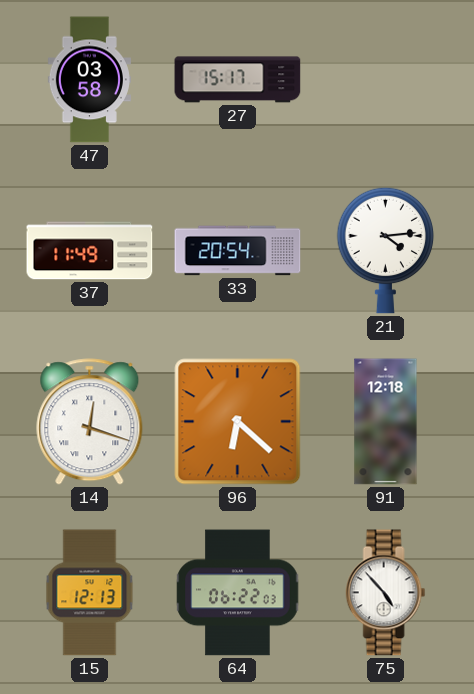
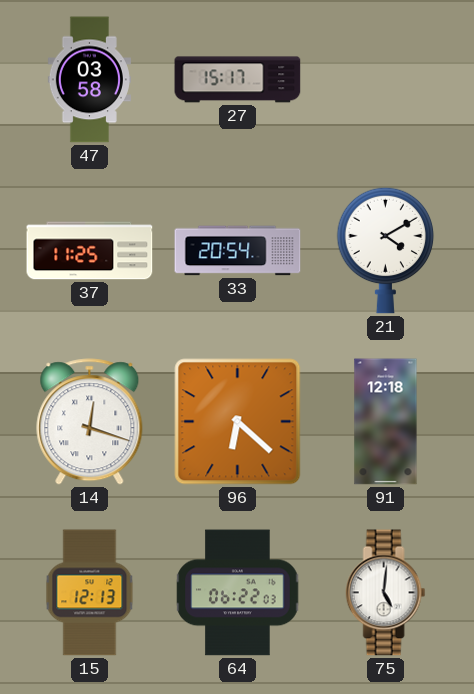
37: 11:49 -> 11:25
21: 4:14 -> 4:10
75: 4:53 -> 5:01
